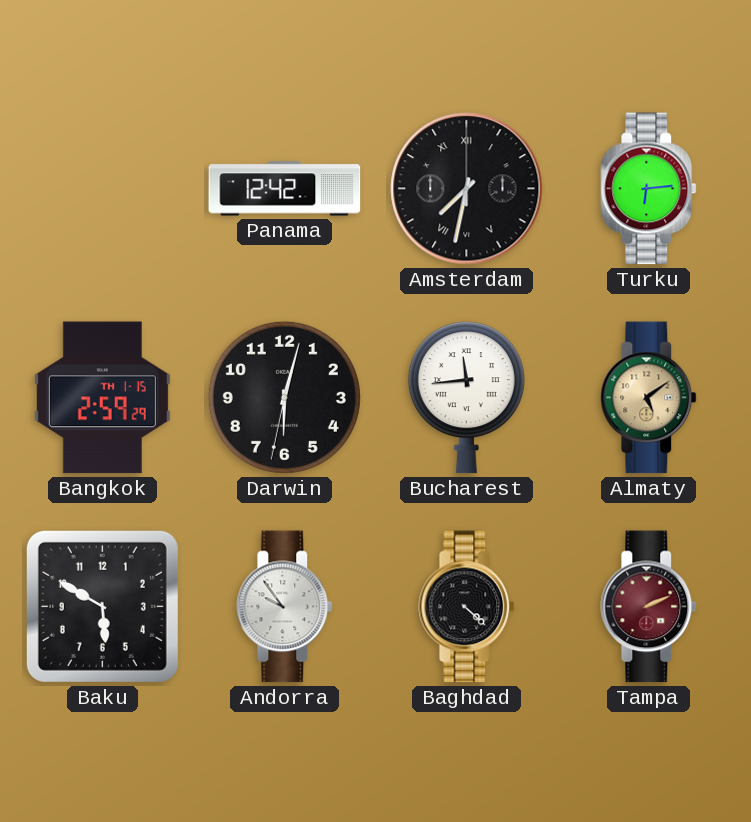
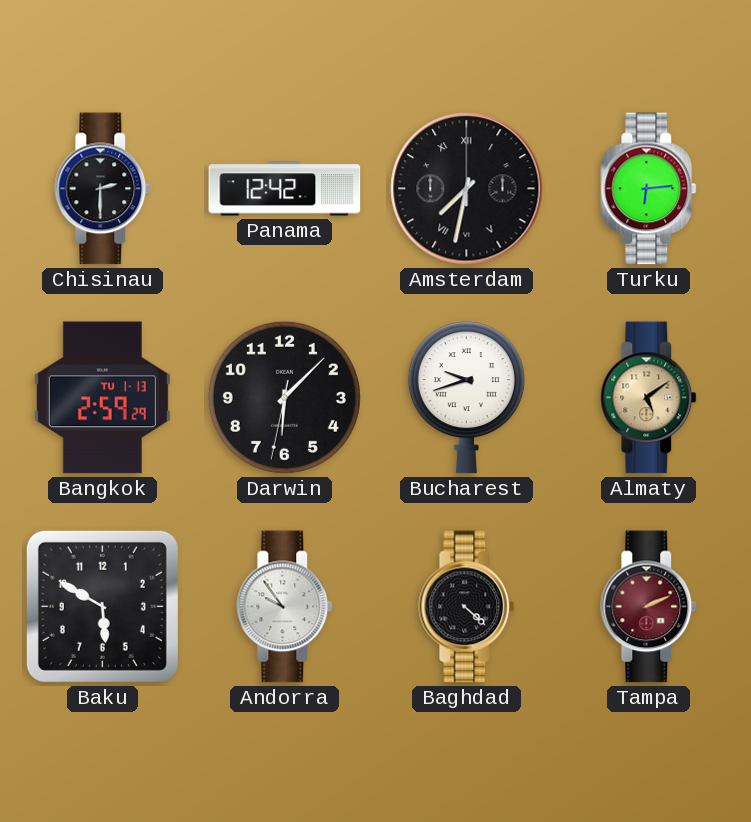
Chisinau: none -> 2:30
Bangkok date: TH 1-15 -> TU 1-13
Darwin: 6:02 -> 6:07
Bucharest: 11:44 -> 9:42
